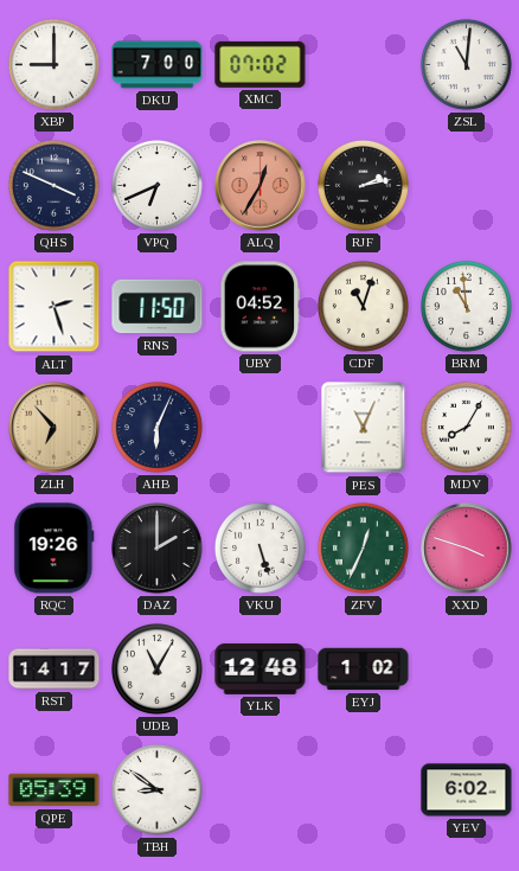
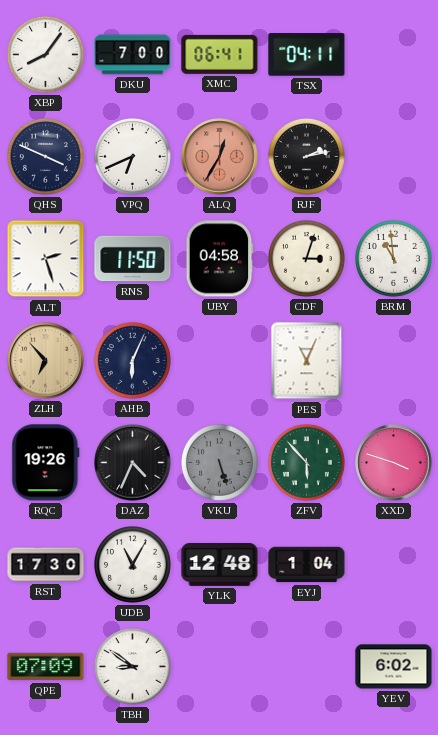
XBP: 9:00 -> 8:06
XMC: 07:02 -> 06:41
TSX: none -> 04:11
ZSL: 11:01 -> none
UBY: 04:52 -> 04:58
CDF: 11:03 -> 3:03
MDV: 8:05 -> none
DAZ: 2:00 -> 4:34
VKU dial: white -> grey
ZFV: 12:34 -> 5:53
RST: 14:17 -> 17:30
EYJ: 1:02 -> 1:04
QPE: 05:39 -> 07:09
